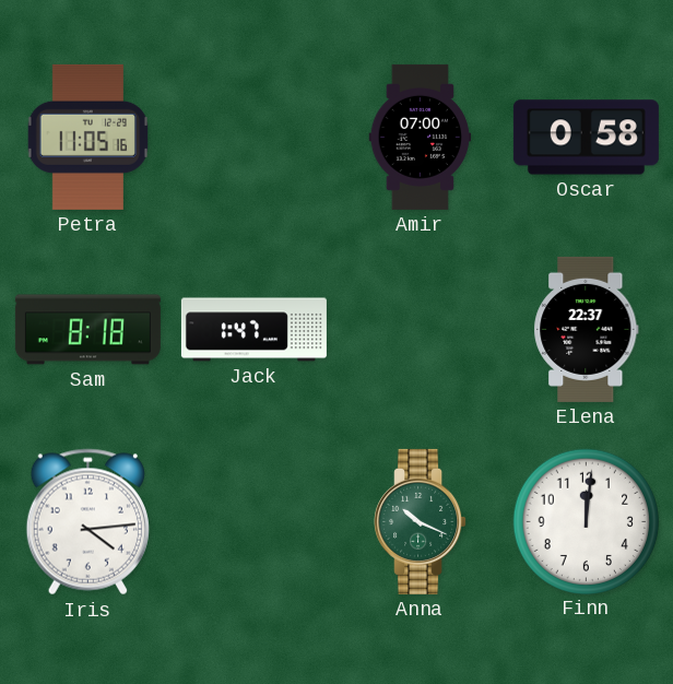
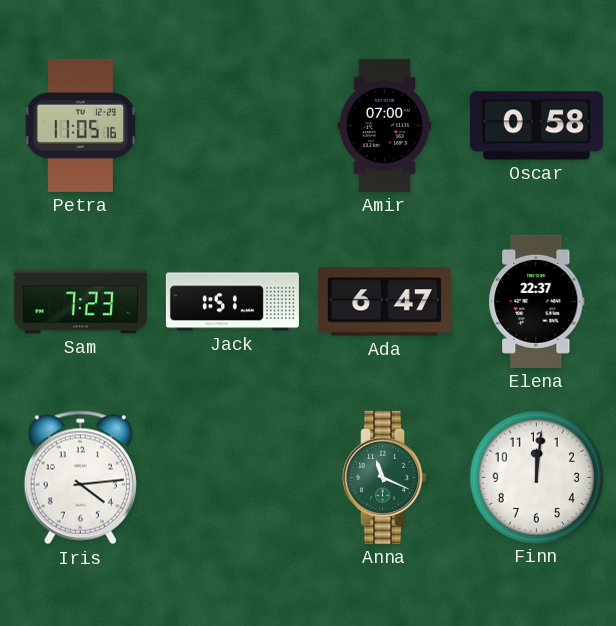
Sam: 8:18 -> 7:23
Jack: 1:47 -> 1:51
Ada: none -> 6:47
Anna: 10:19 -> 11:19
